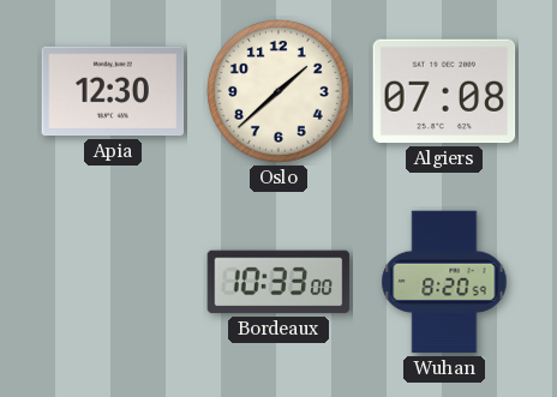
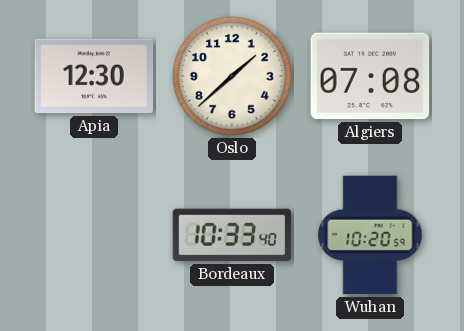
Bordeaux: 10:33:00 -> 10:33:40
Wuhan: 8:20 -> 10:20
